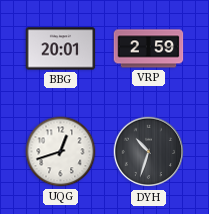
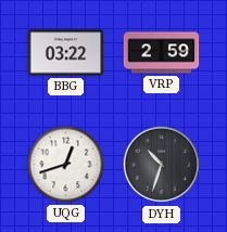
BBG: 20:01 -> 03:22
